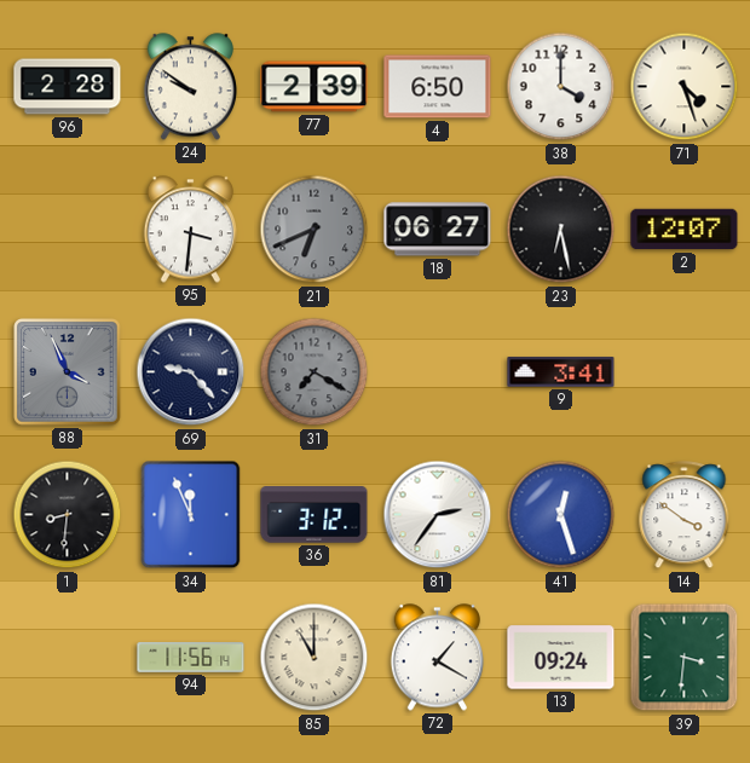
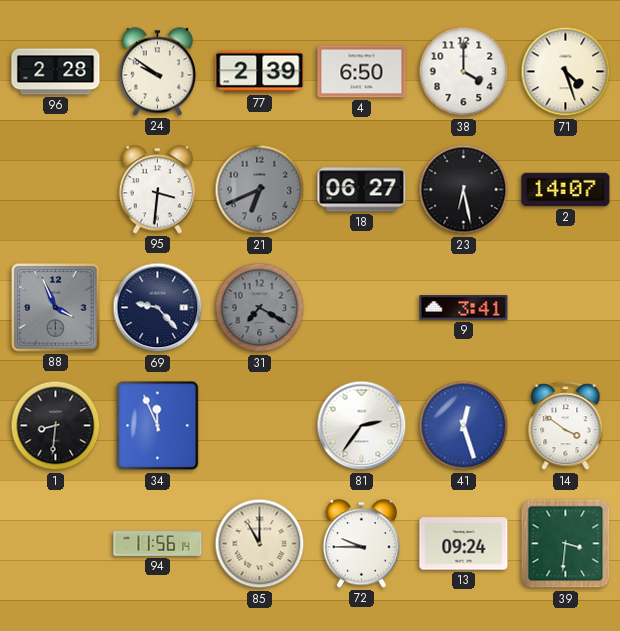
2: 12:07 -> 14:07
36: 3:12 -> none
72: 1:20 -> 9:45
